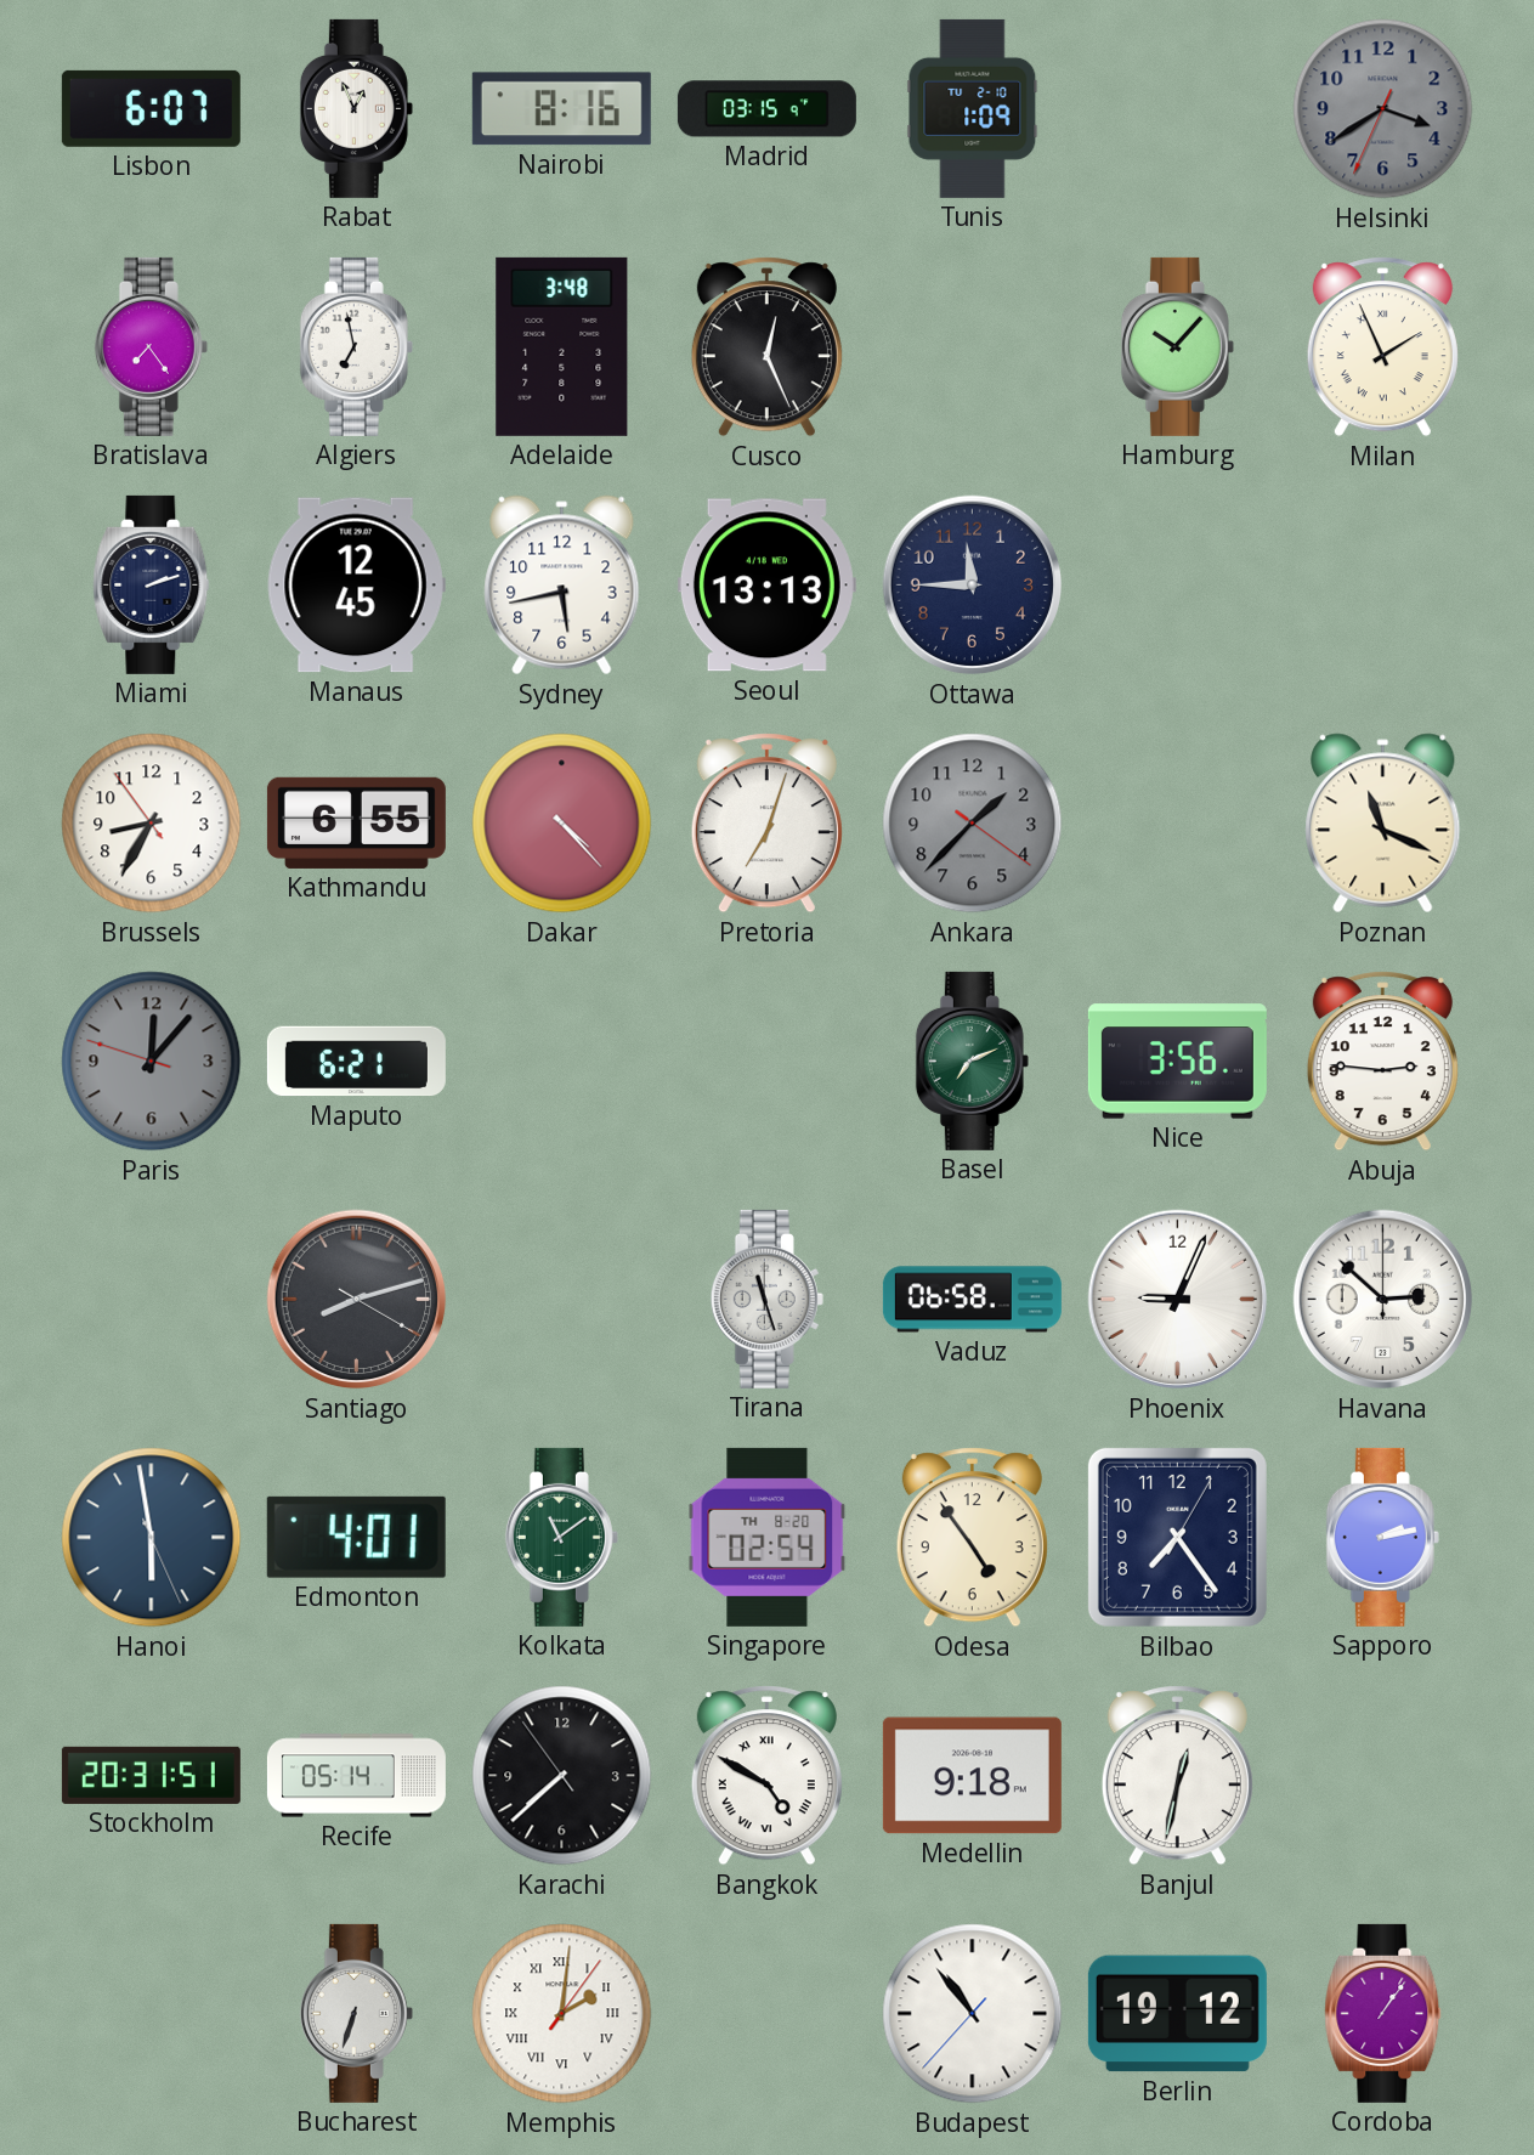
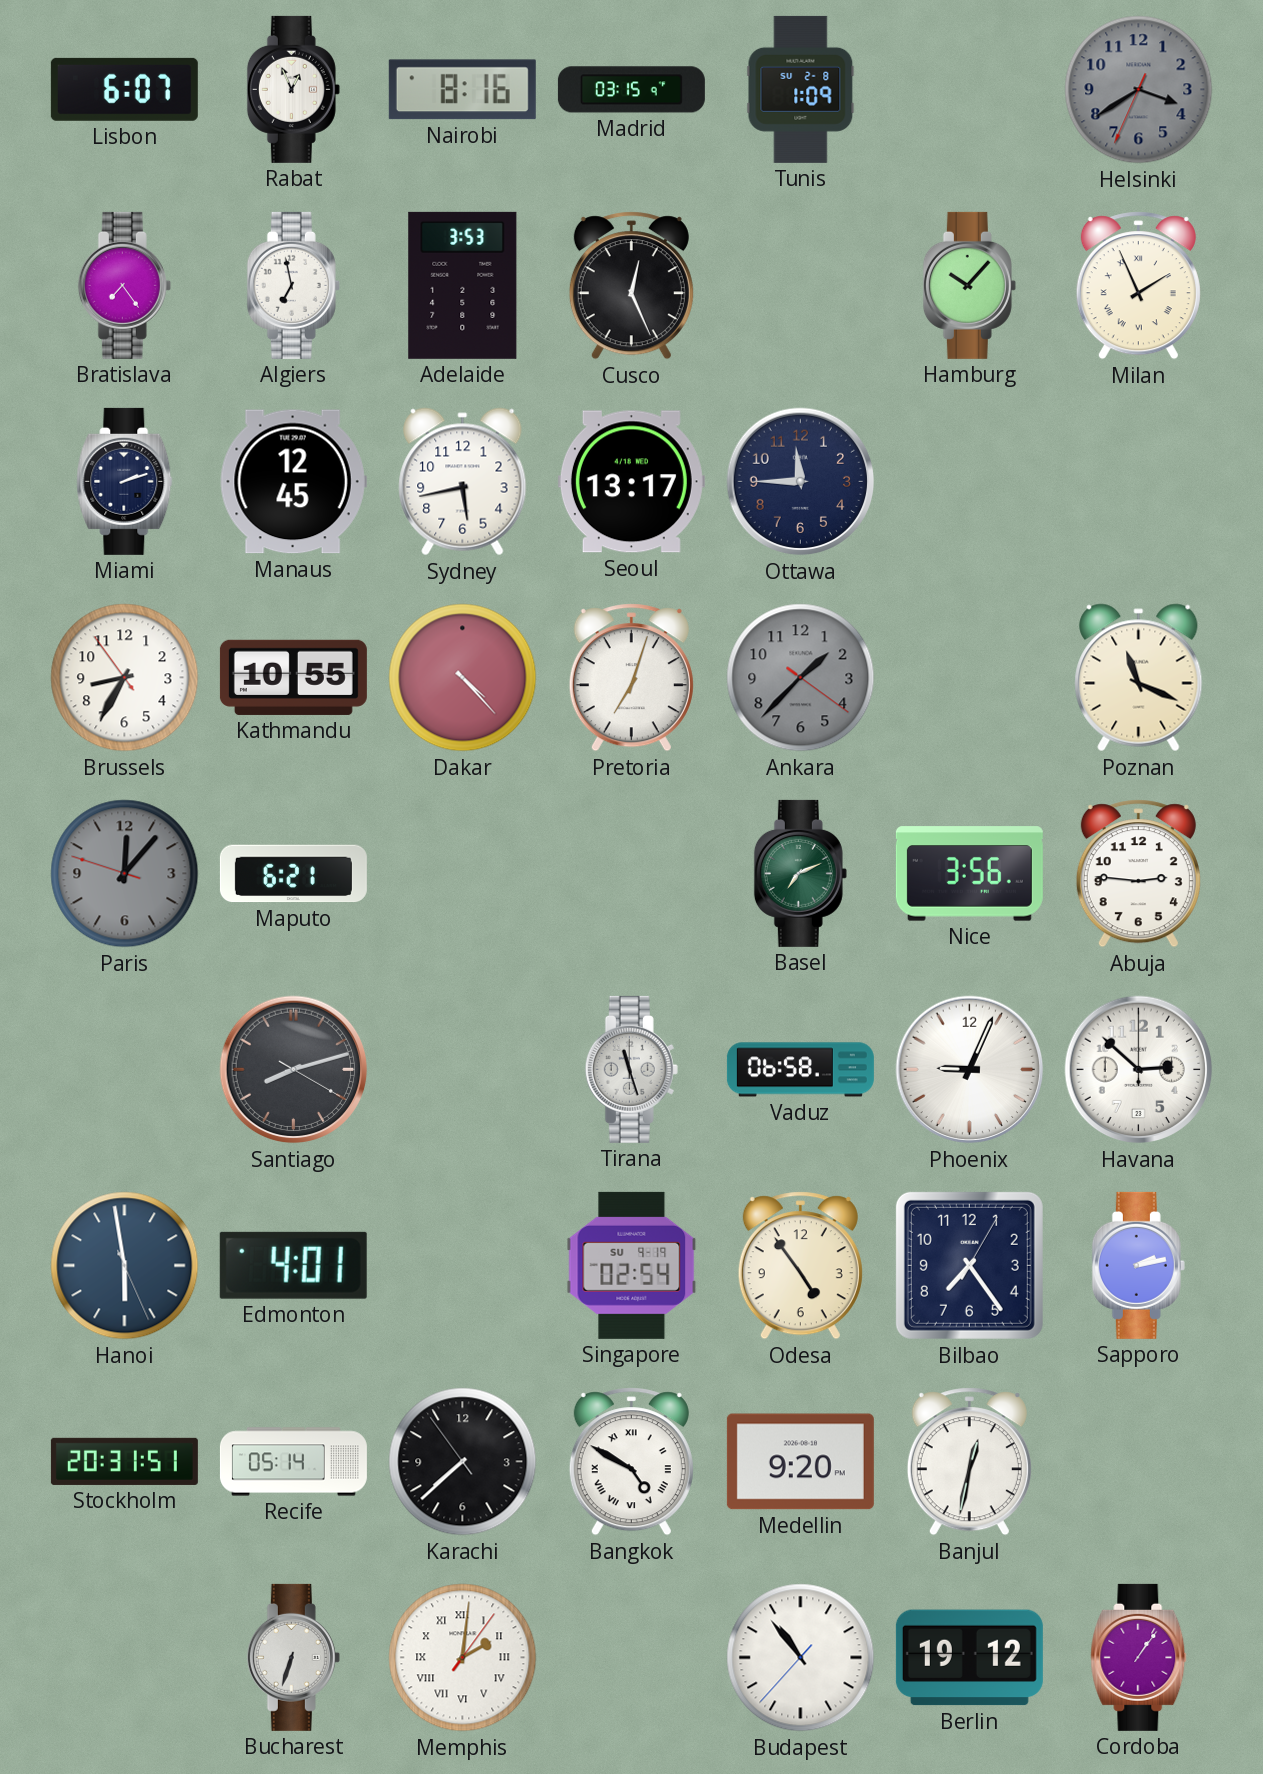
Tunis date: TU 2-10 -> SU 2-8
Adelaide: 3:48 -> 3:53
Seoul: 13:13 -> 13:17
Kathmandu: 6:55 -> 10:55
Kolkata: 11:09 -> none
Singapore date: TH 8-20 -> SU 9-19
Medellin: 9:18 -> 9:20
